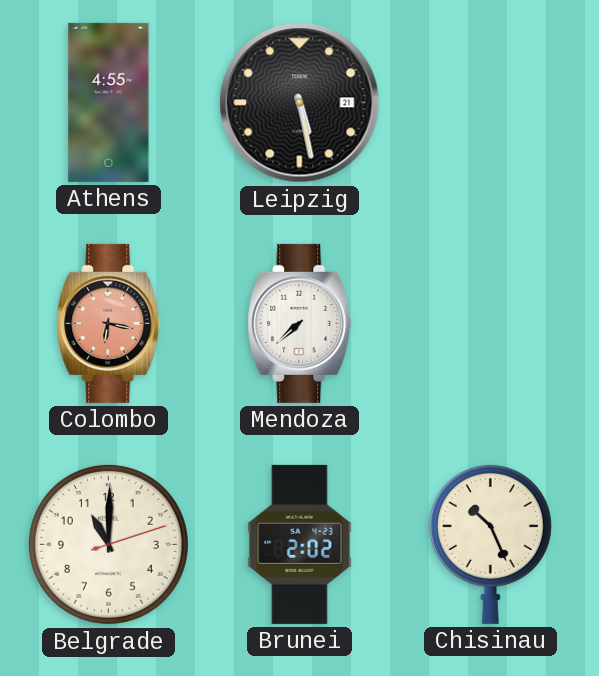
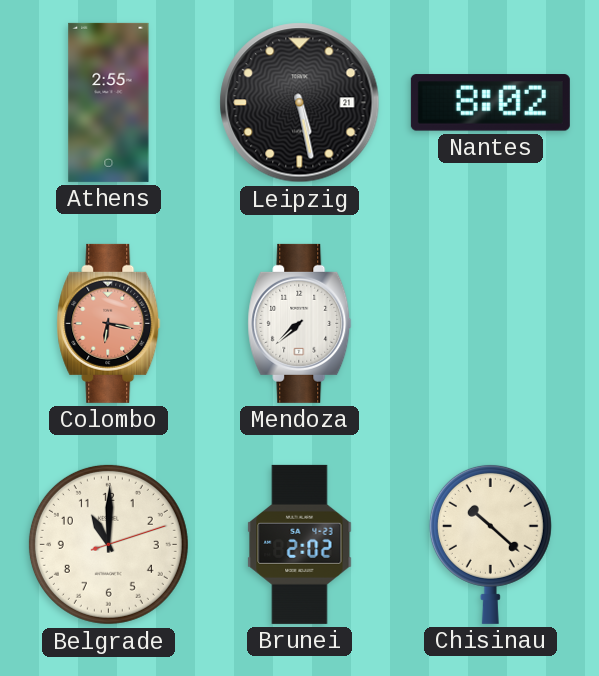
Athens: 4:55 -> 2:55
Nantes: none -> 8:02
Chisinau: 10:26 -> 10:22
